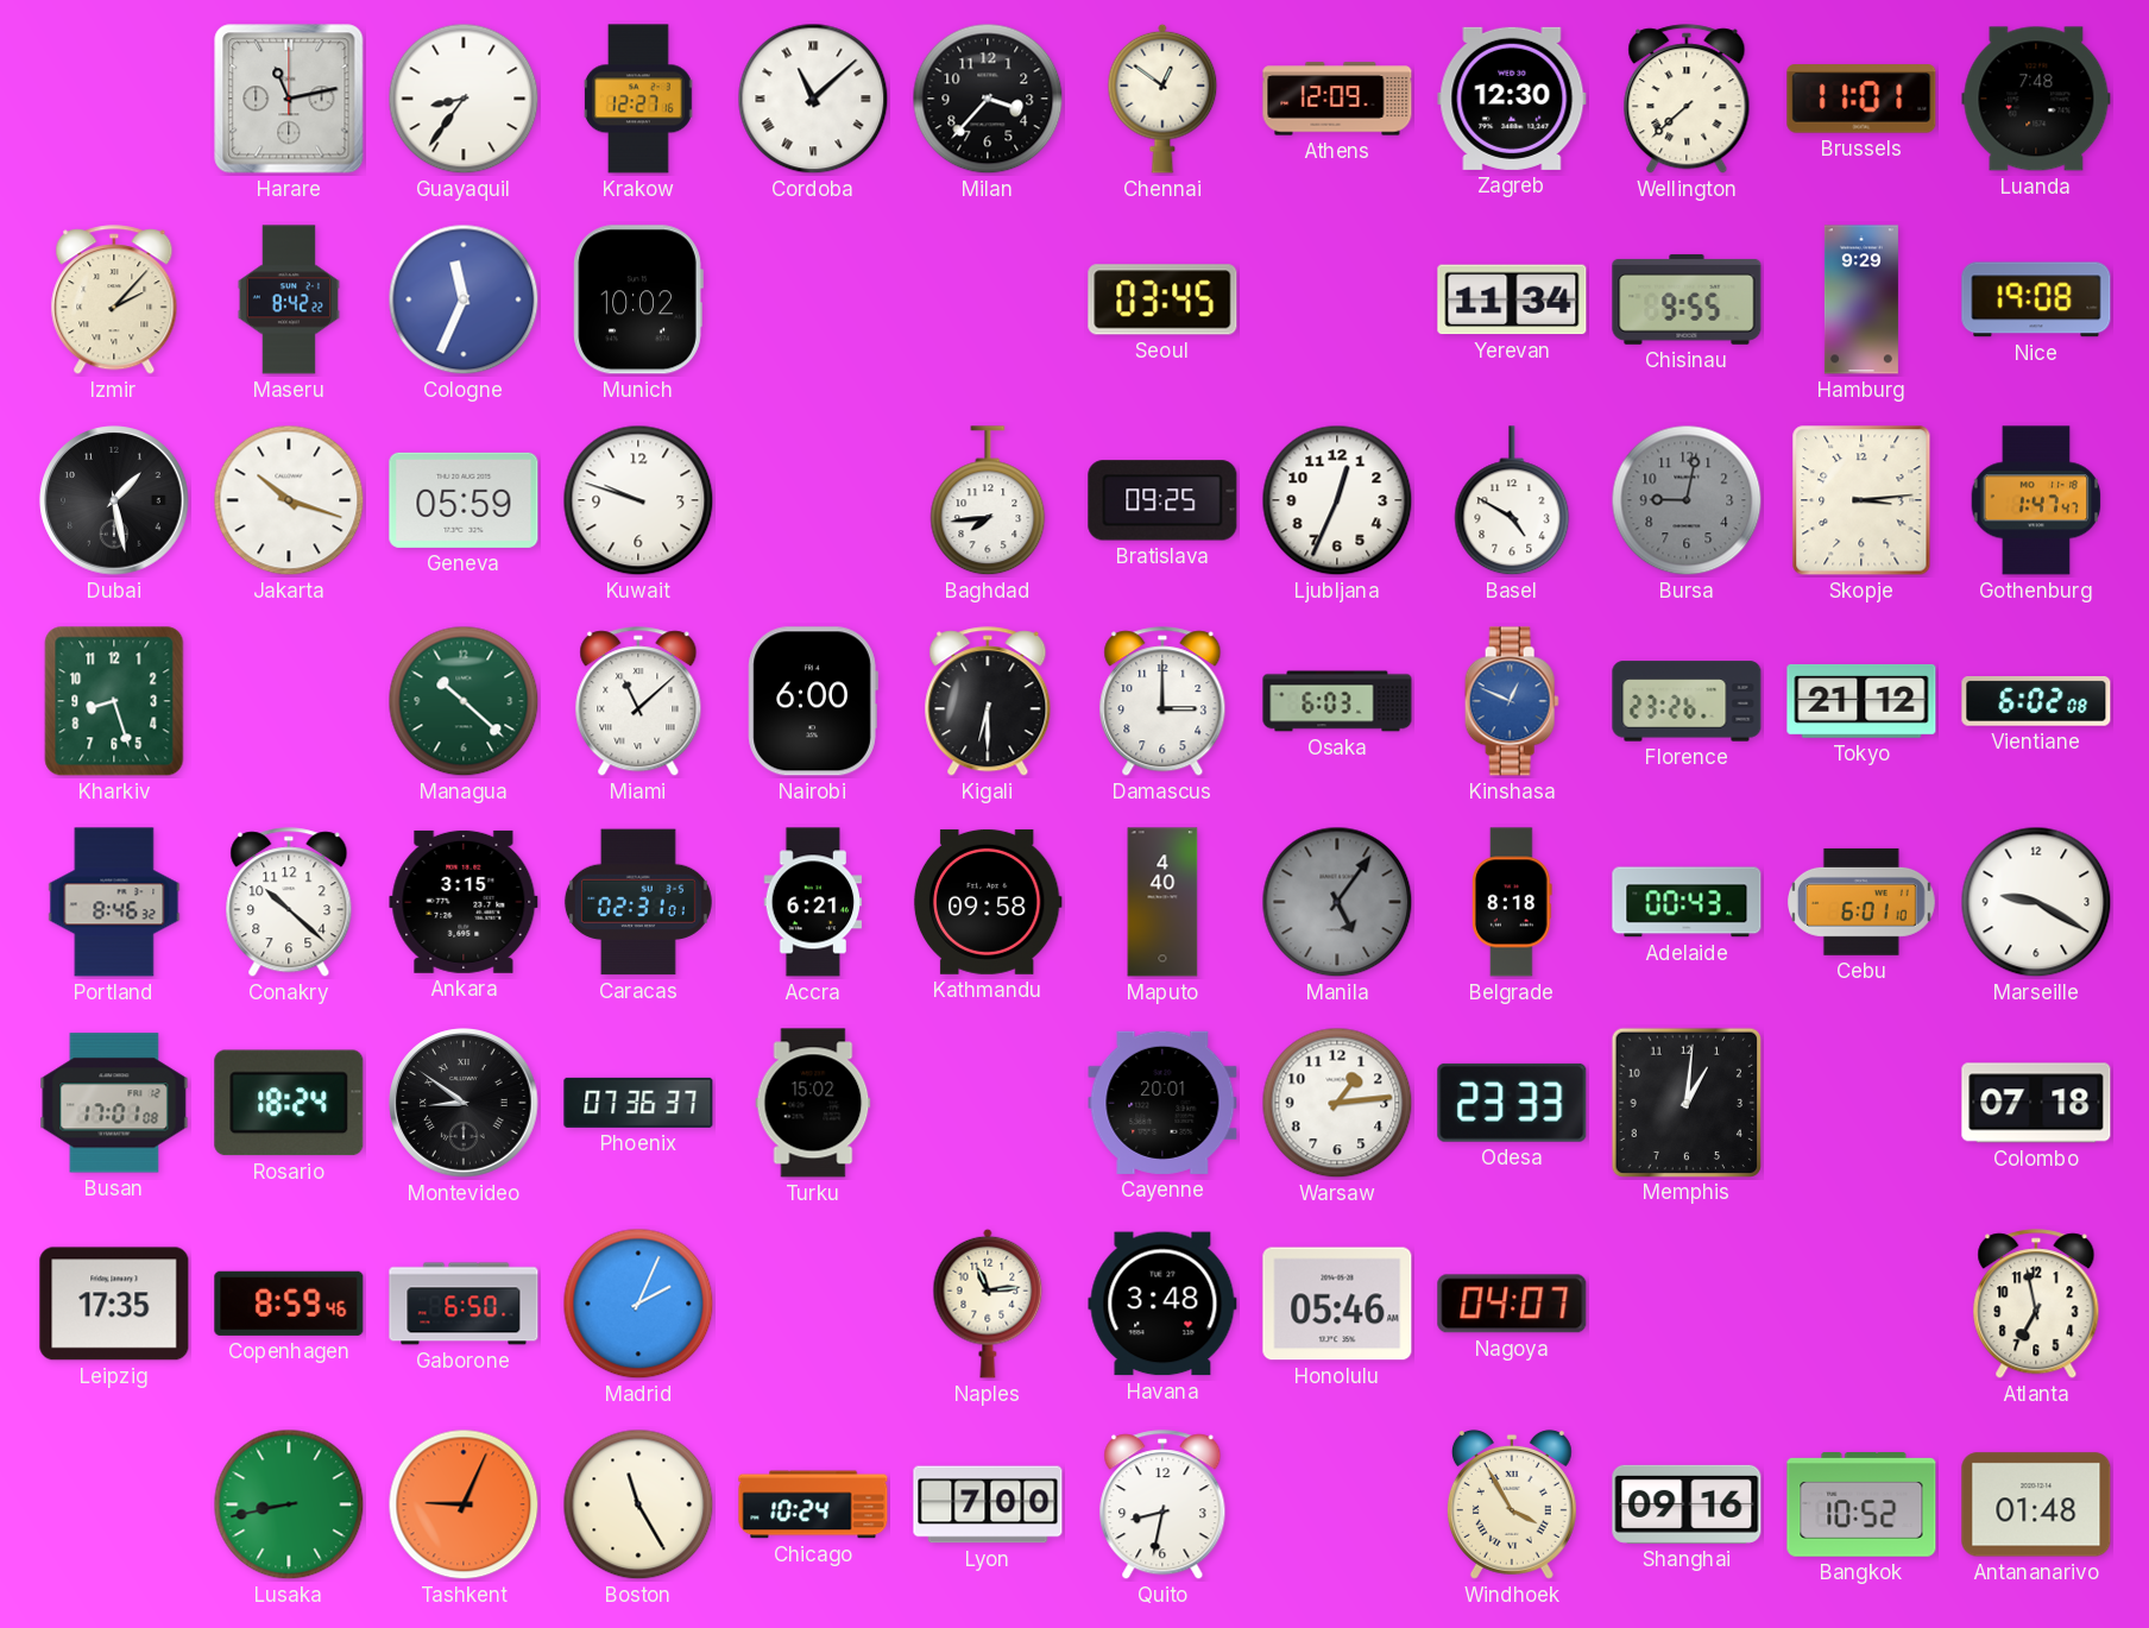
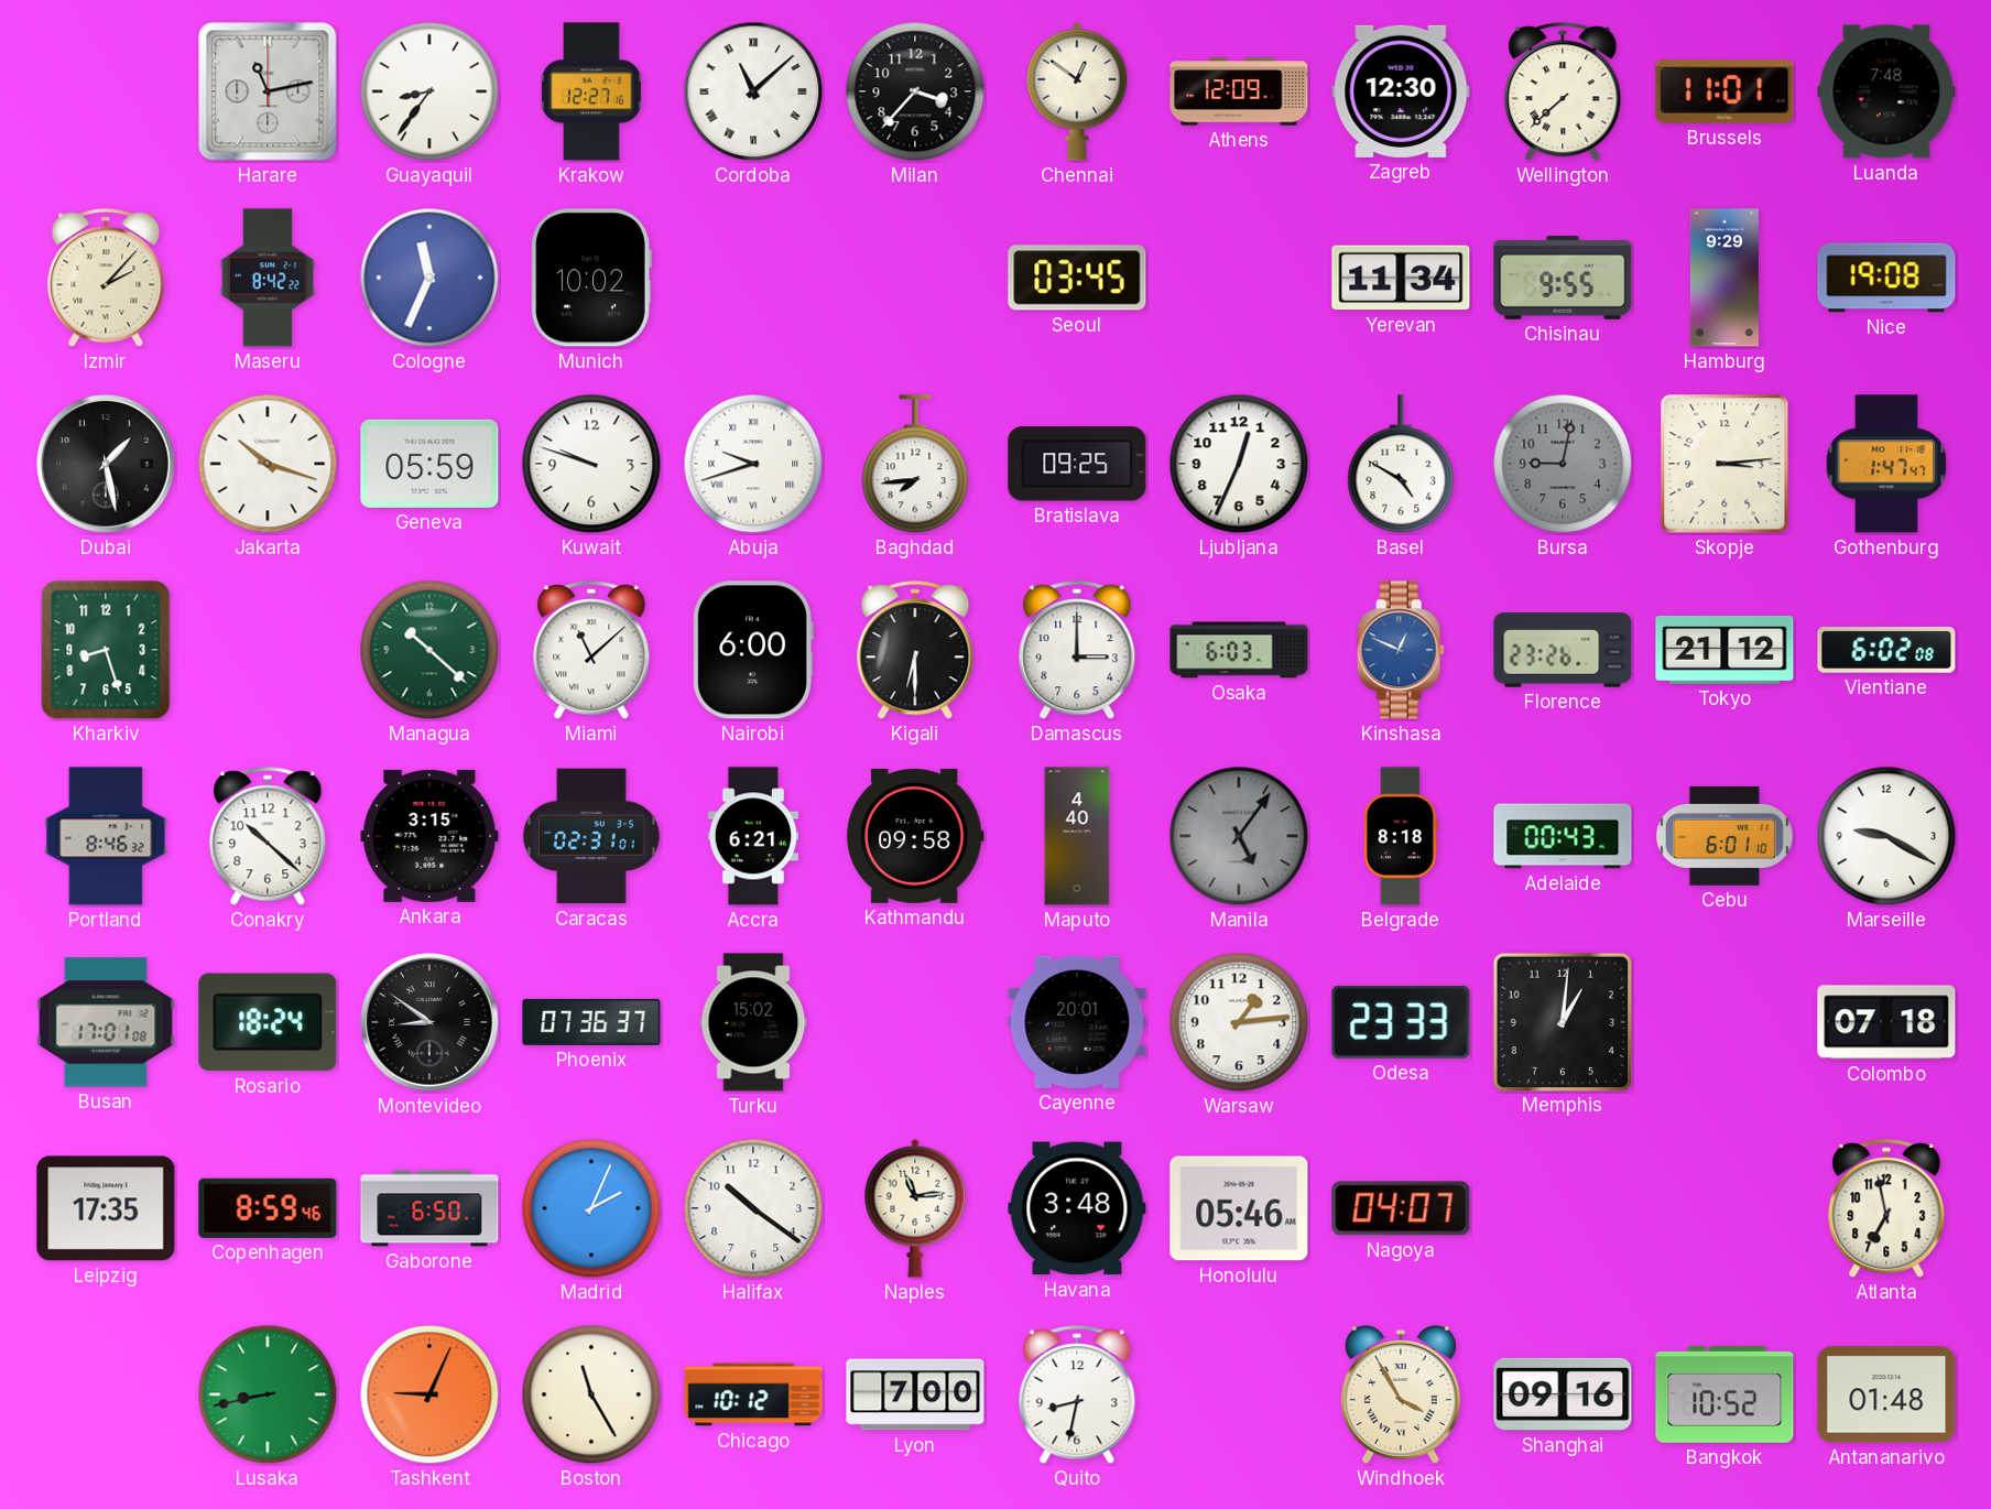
Abuja: none -> 9:42
Halifax: none -> 10:21
Chicago: 10:24 -> 10:12
